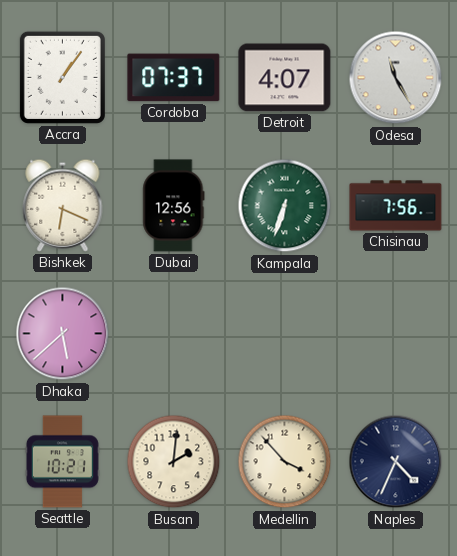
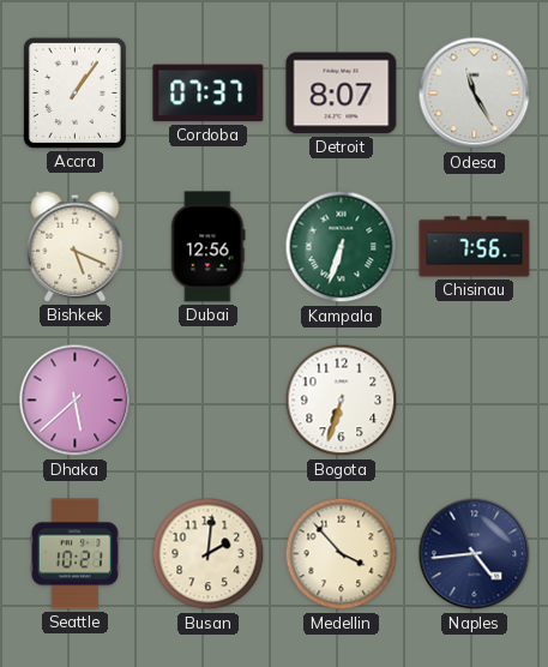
Detroit: 4:07 -> 8:07
Bishkek: 6:19 -> 5:19
Bogota: none -> 6:33
Naples: 4:34 -> 4:44
